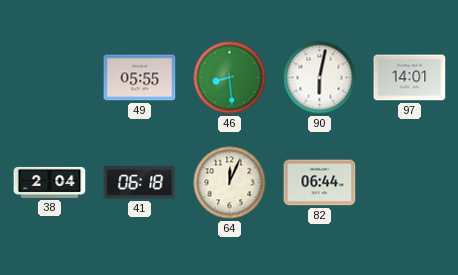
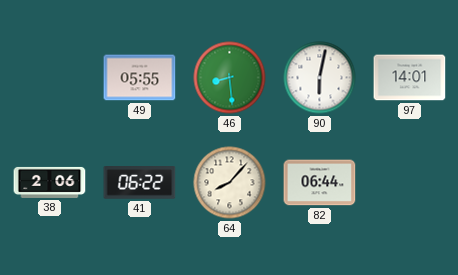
38: 2:04 -> 2:06
41: 06:18 -> 06:22
64: 12:04 -> 8:07
